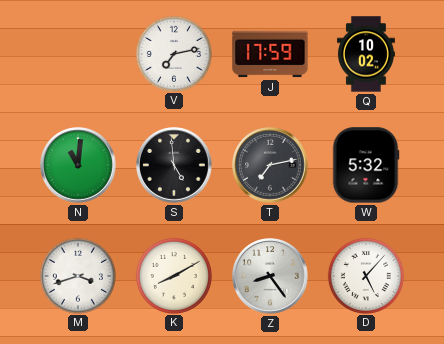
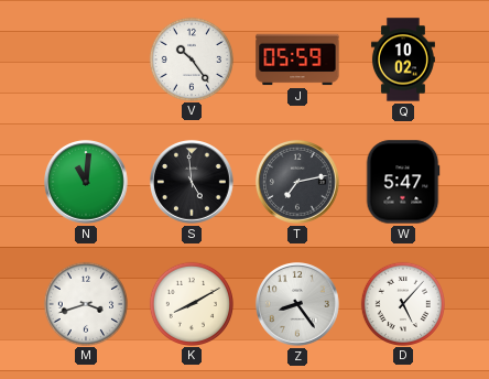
V: 7:13 -> 10:24
J: 17:59 -> 05:59
W: 5:32 -> 5:47
